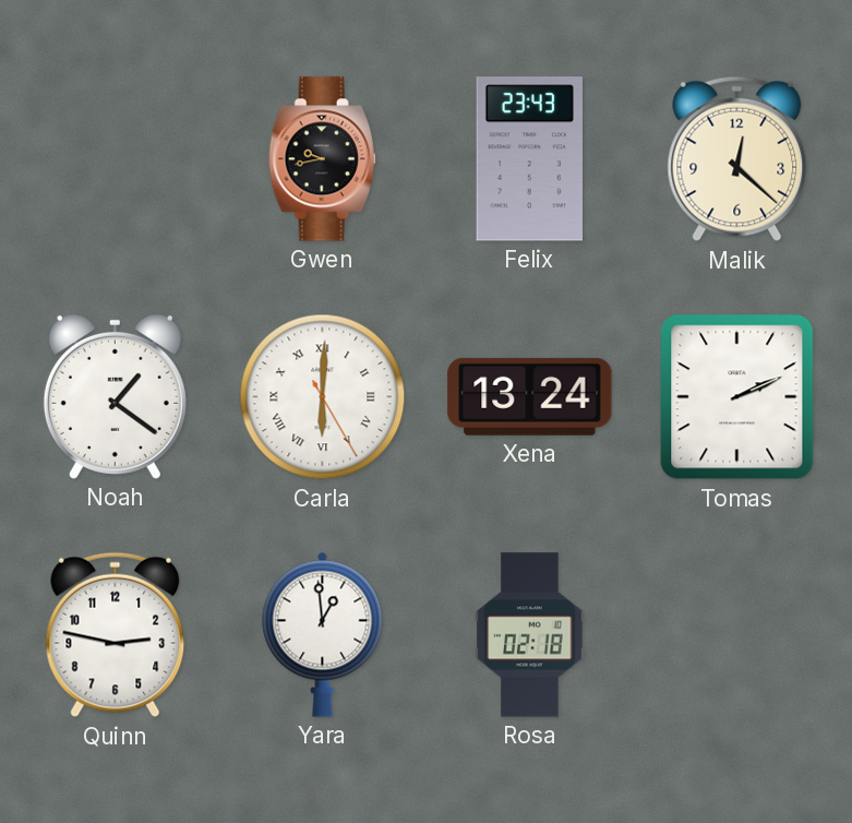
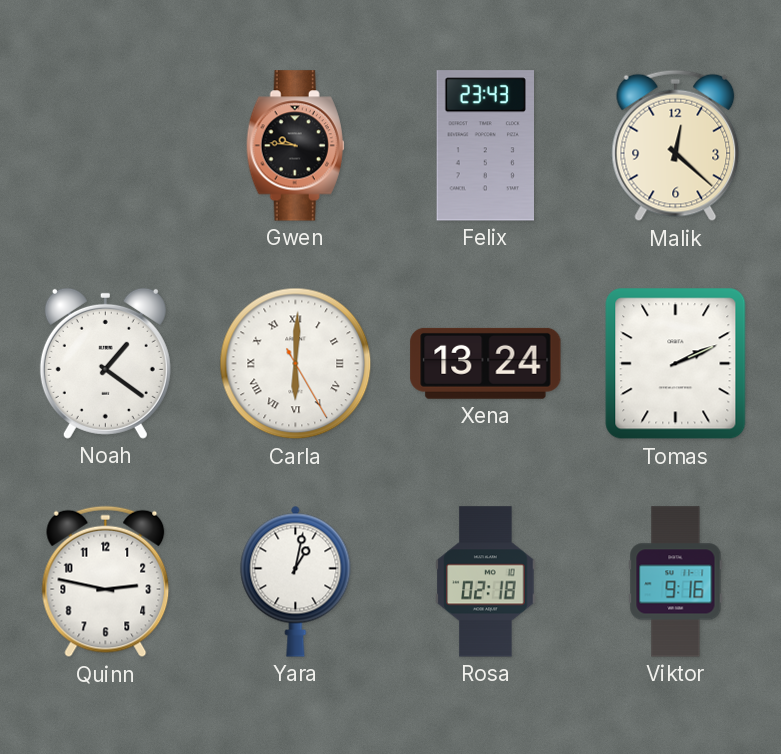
Gwen: 9:43 -> 9:46
Yara: 12:59 -> 1:02
Viktor: none -> 9:16
